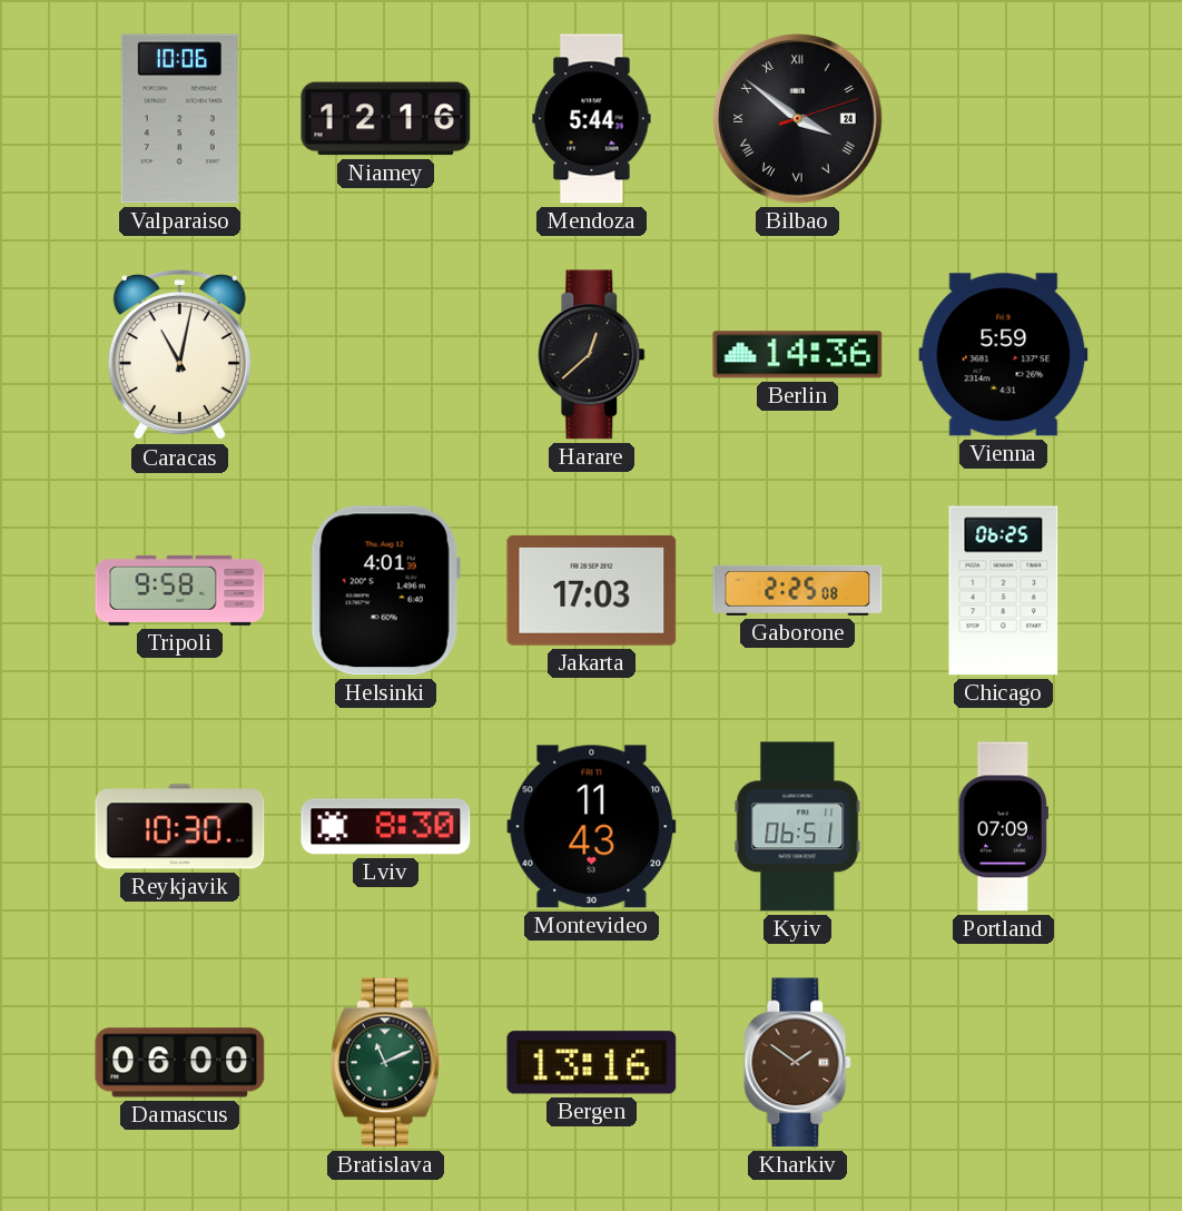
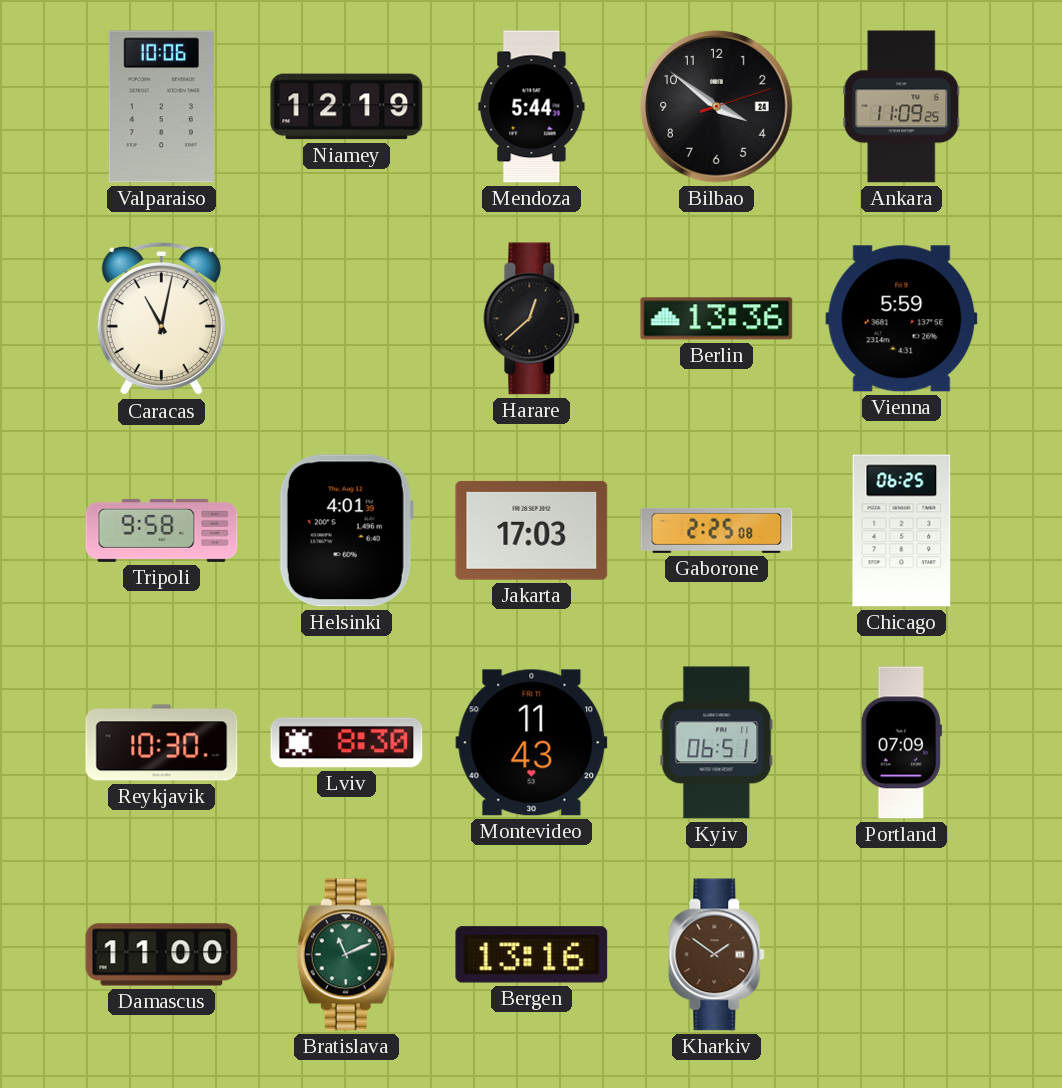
Niamey: 12:16 -> 12:19
Bilbao numerals: Roman -> Arabic
Ankara: none -> 11:09
Berlin: 14:36 -> 13:36
Damascus: 06:00 -> 11:00
